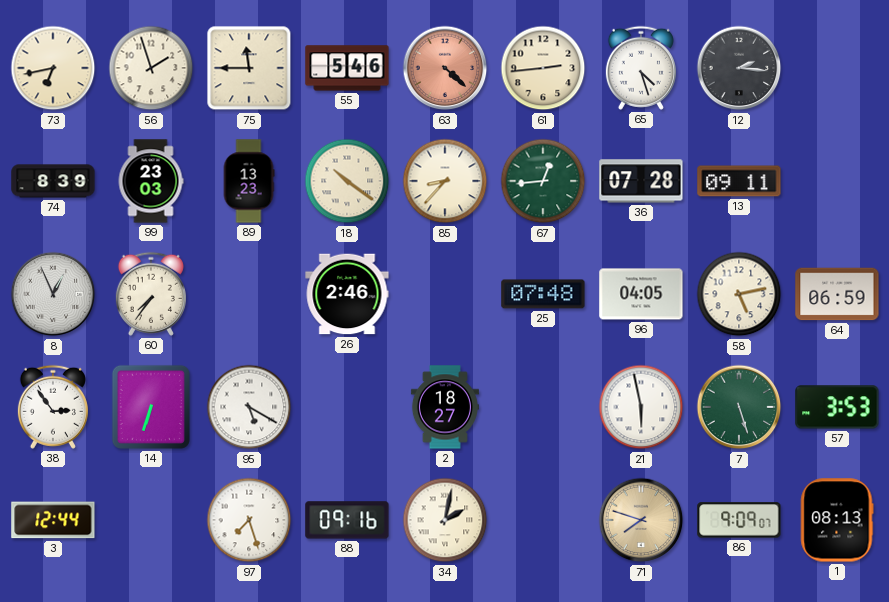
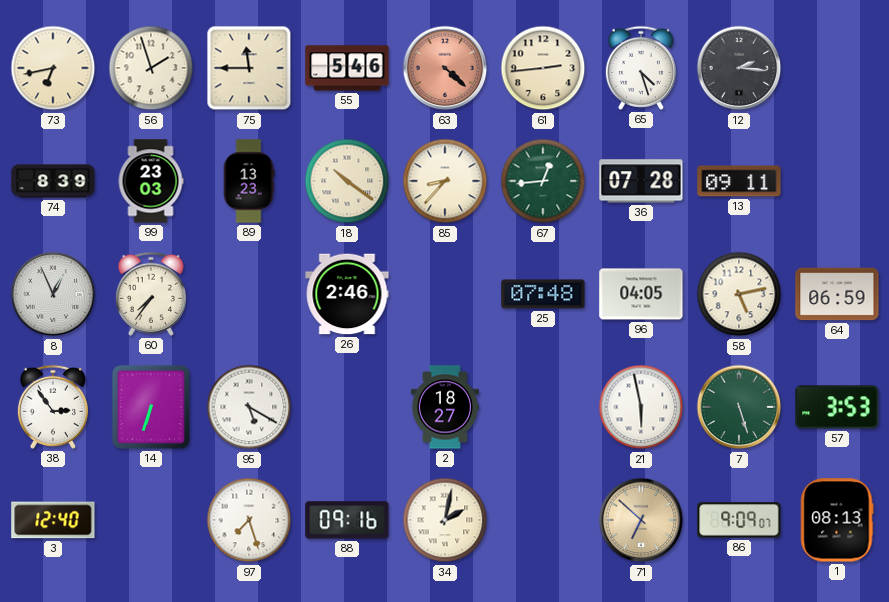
3: 12:44 -> 12:40
71: 7:48 -> 6:52
